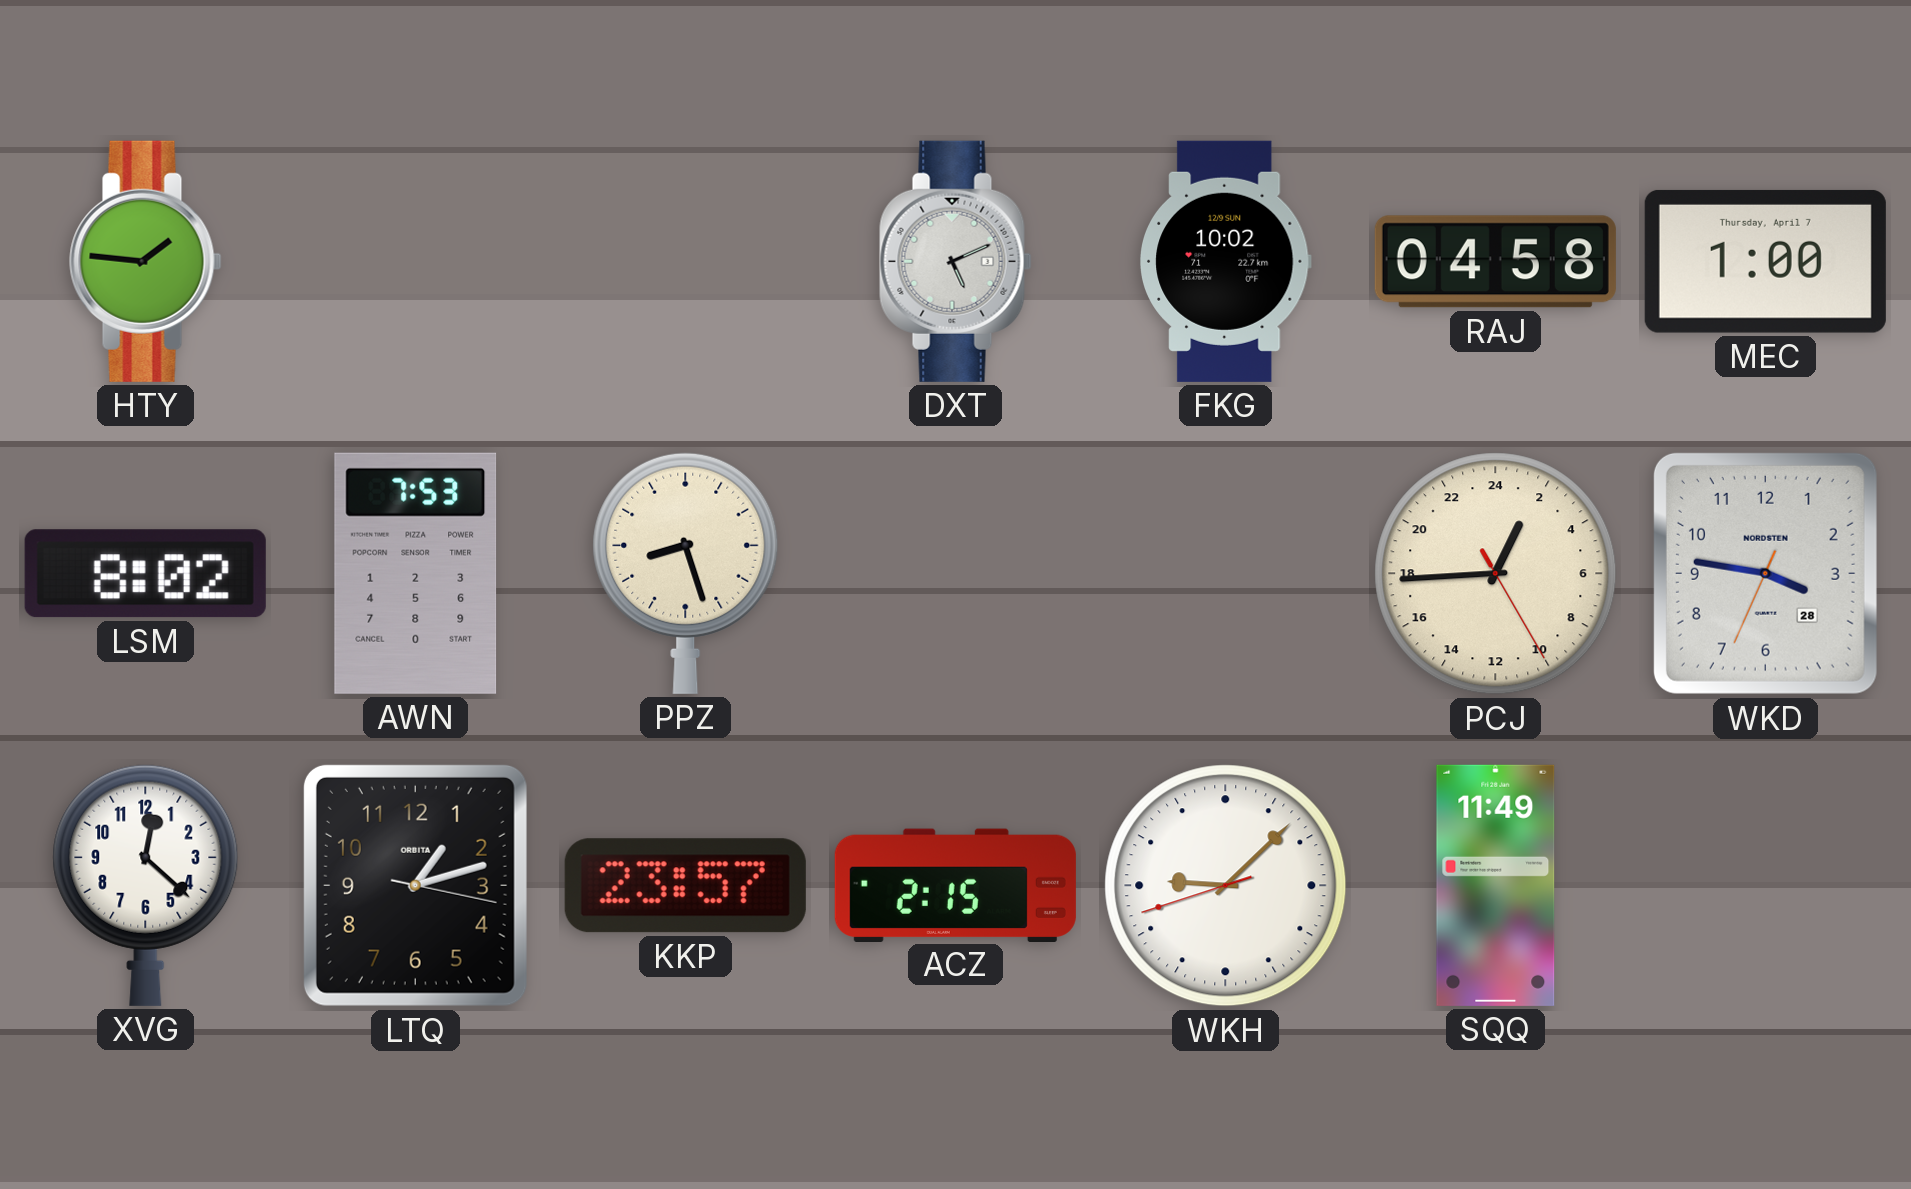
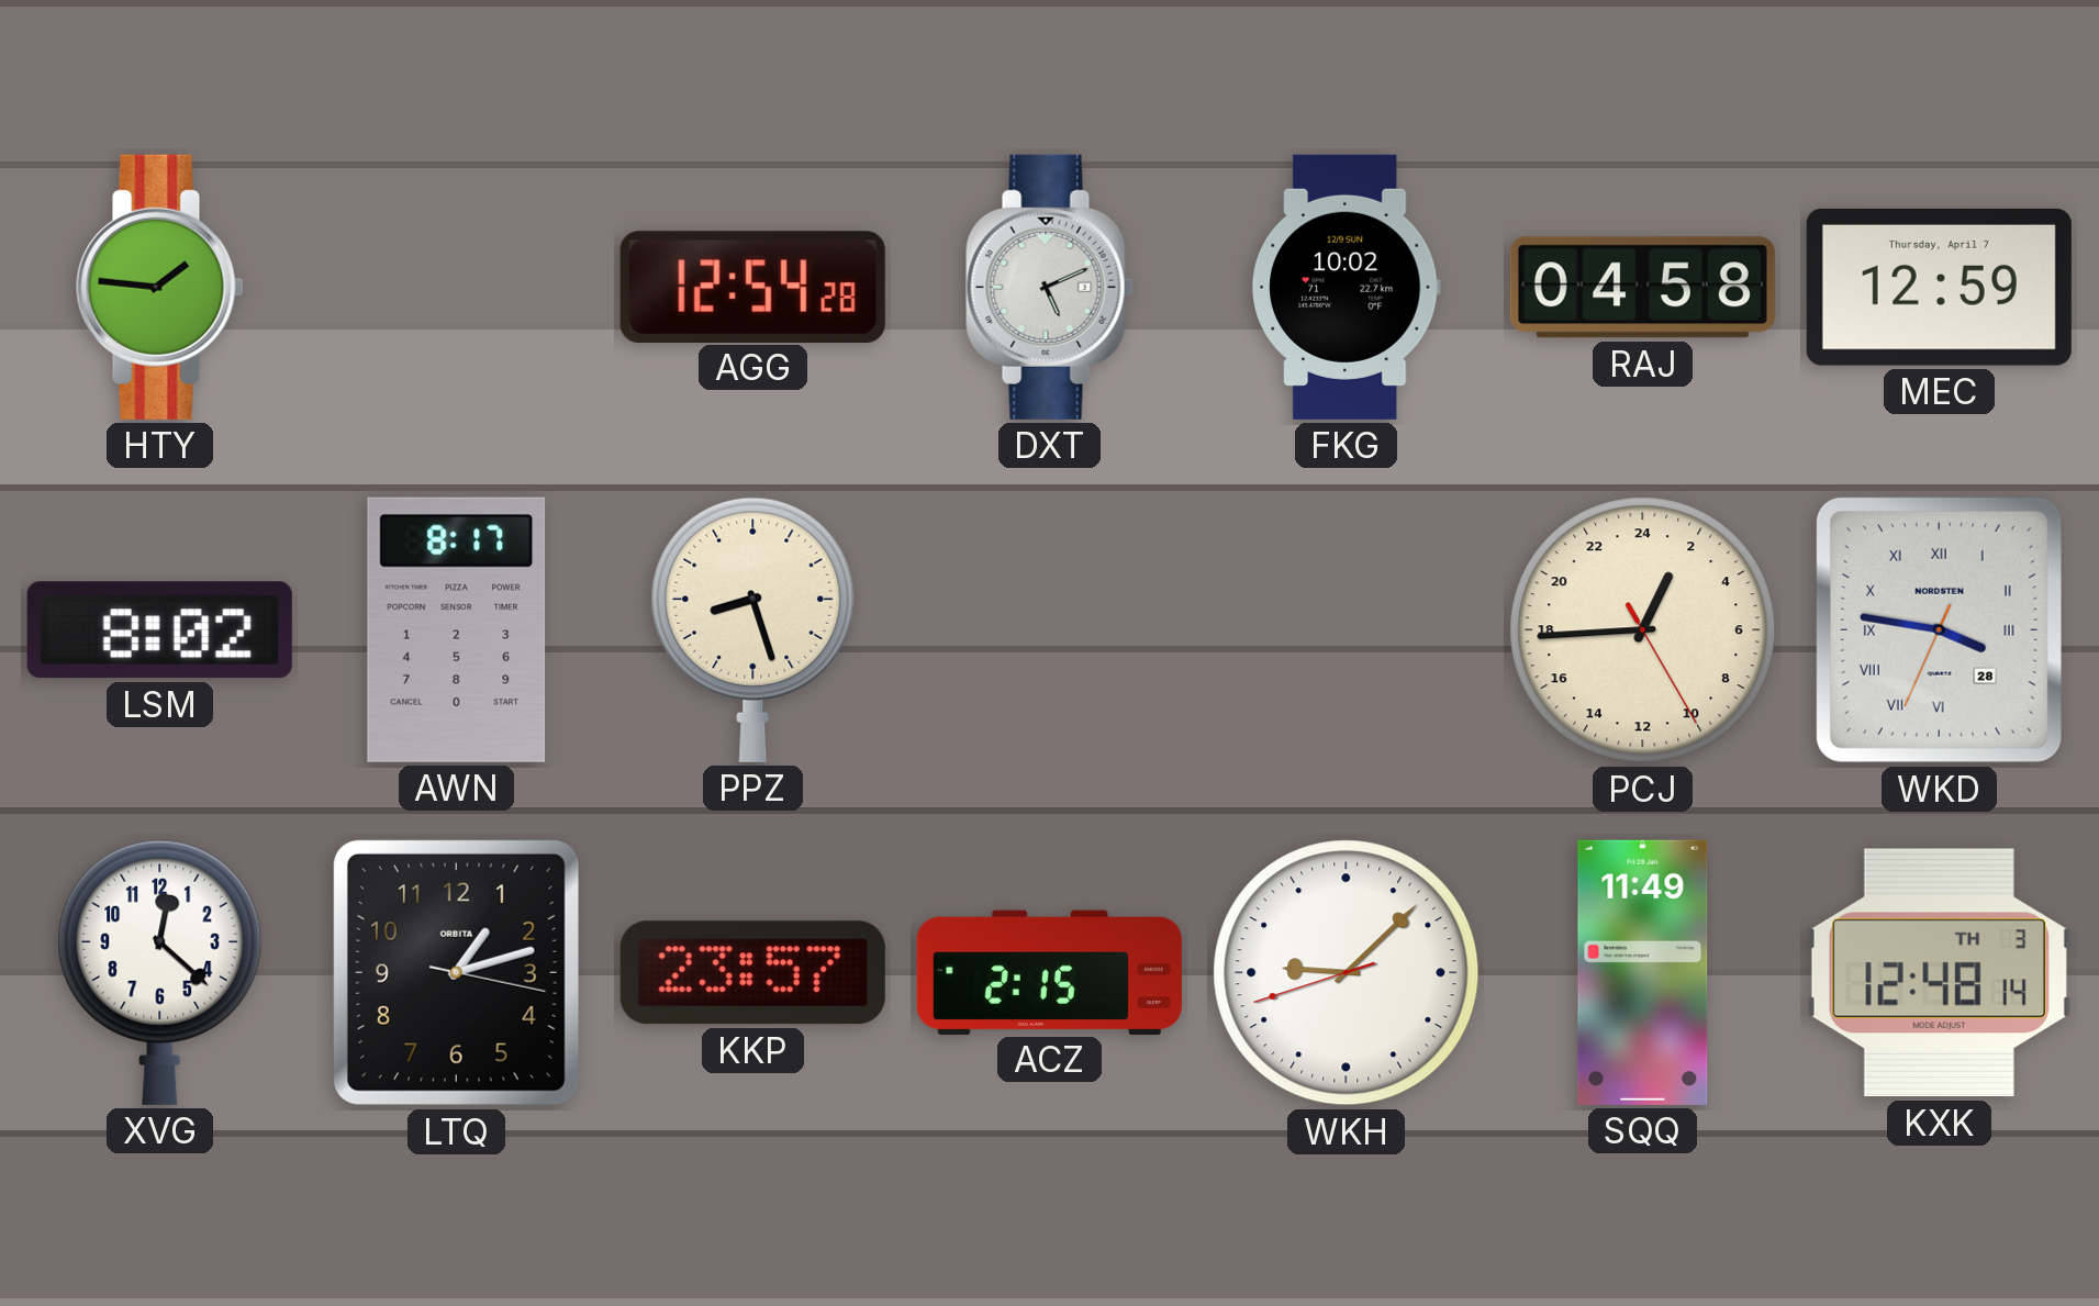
AGG: none -> 12:54
MEC: 1:00 -> 12:59
AWN: 7:53 -> 8:17
WKD numerals: Arabic -> Roman
KXK: none -> 12:48
